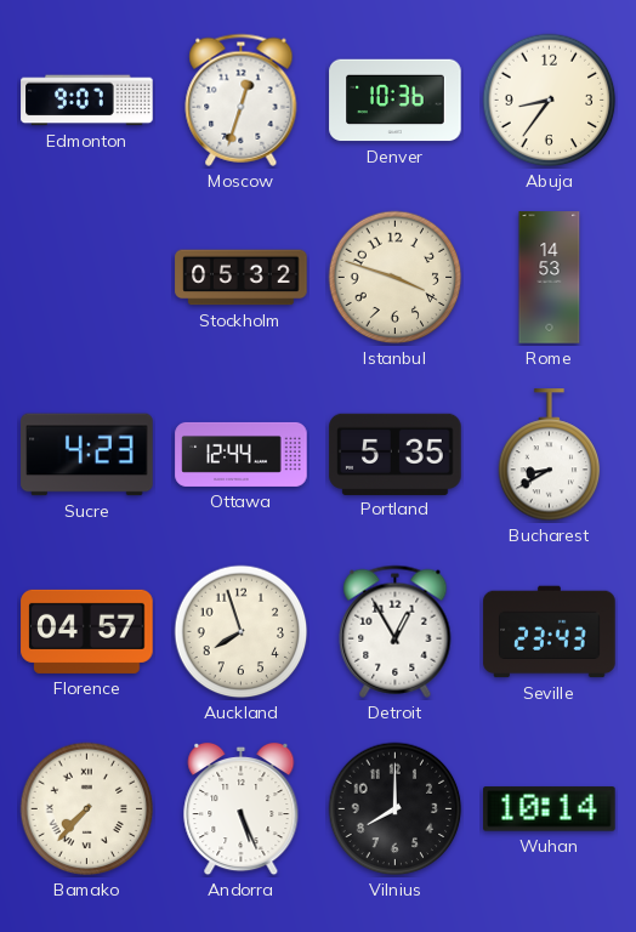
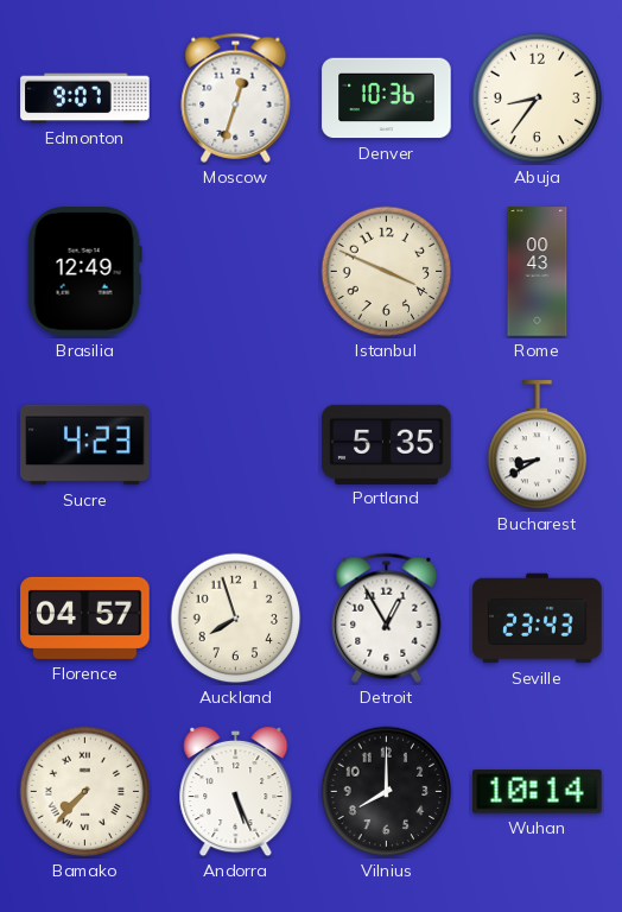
Brasilia: none -> 12:49
Stockholm: 05:32 -> none
Istanbul: 3:48 -> 3:49
Rome: 14:53 -> 00:43
Ottawa: 12:44 -> none
